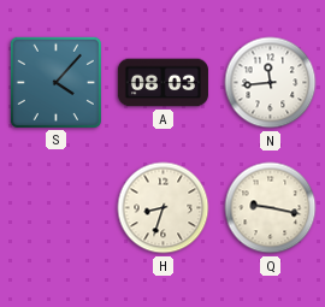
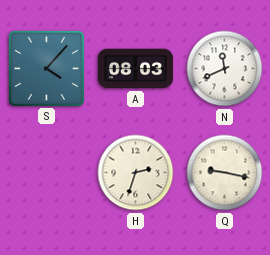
N: 11:44 -> 11:41
H: 8:33 -> 2:33
